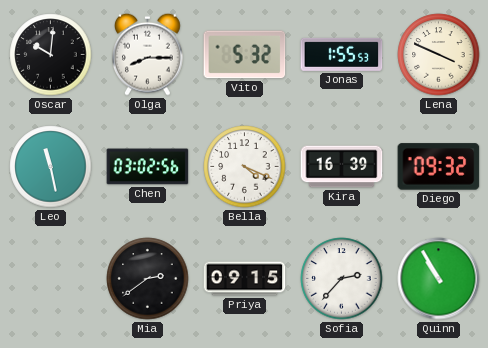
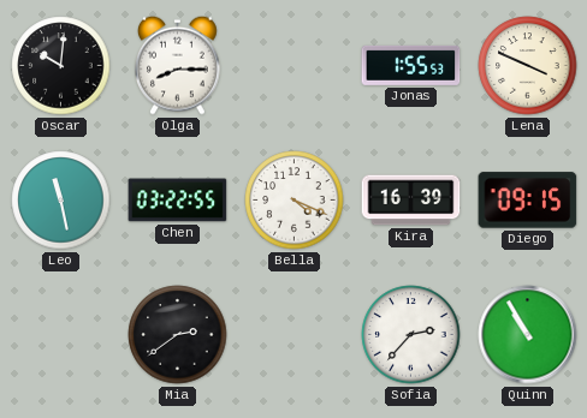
Vito: 5:32 -> none
Chen: 03:02 -> 03:22
Diego: 09:32 -> 09:15
Priya: 09:15 -> none
